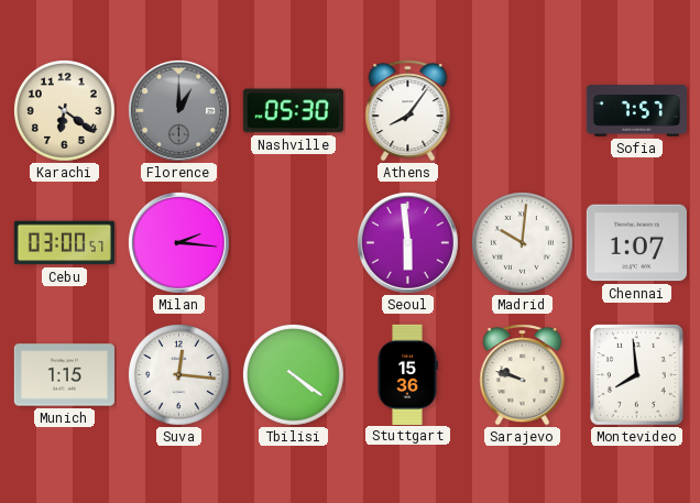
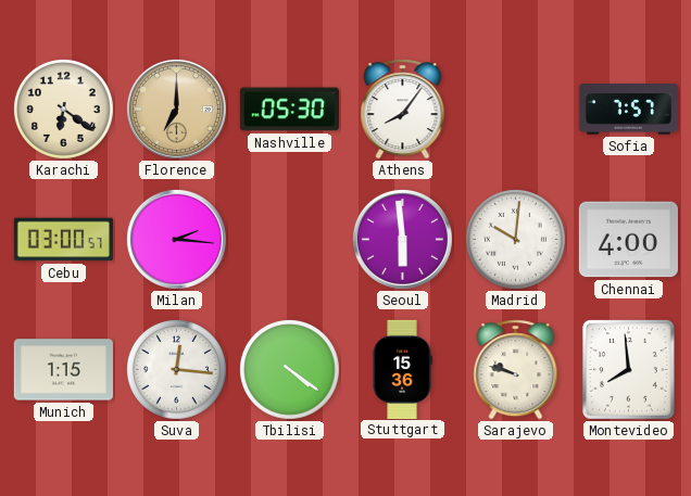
Florence: 1:00 -> 7:00
Florence dial: grey -> champagne
Chennai: 1:07 -> 4:00
